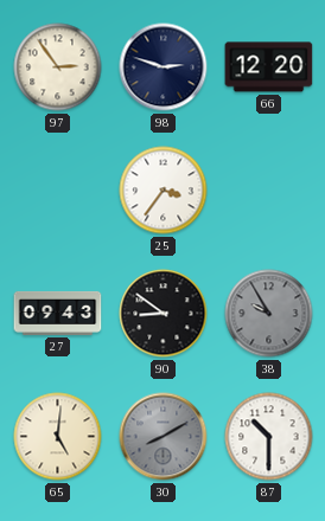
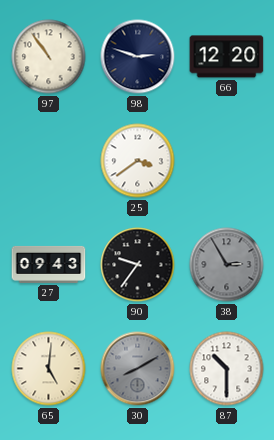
97: 2:54 -> 10:54
25: 3:36 -> 3:39
90: 8:51 -> 9:36
38: 9:55 -> 2:55
